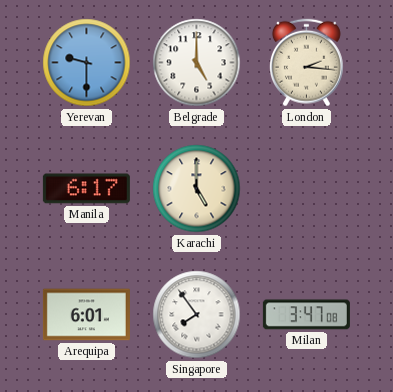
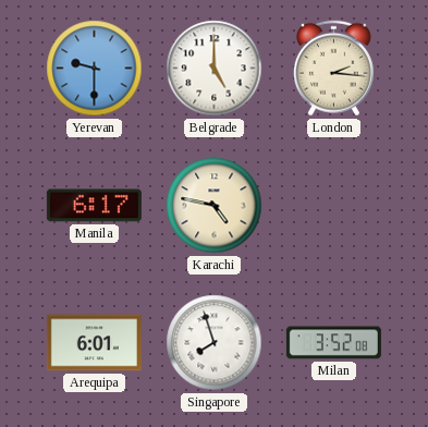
Karachi: 5:00 -> 4:47
Singapore: 7:54 -> 7:57
Milan: 3:47 -> 3:52
